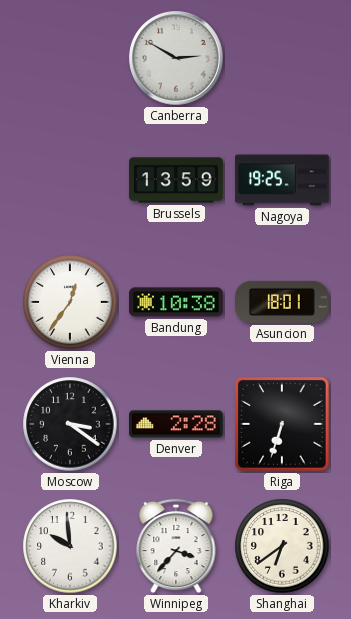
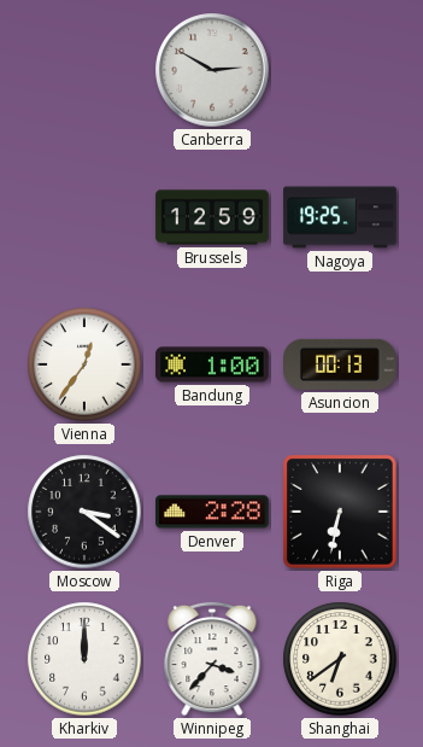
Brussels: 13:59 -> 12:59
Bandung: 10:38 -> 1:00
Asuncion: 18:01 -> 00:13
Riga: 6:33 -> 6:32
Kharkiv: 9:59 -> 12:00
